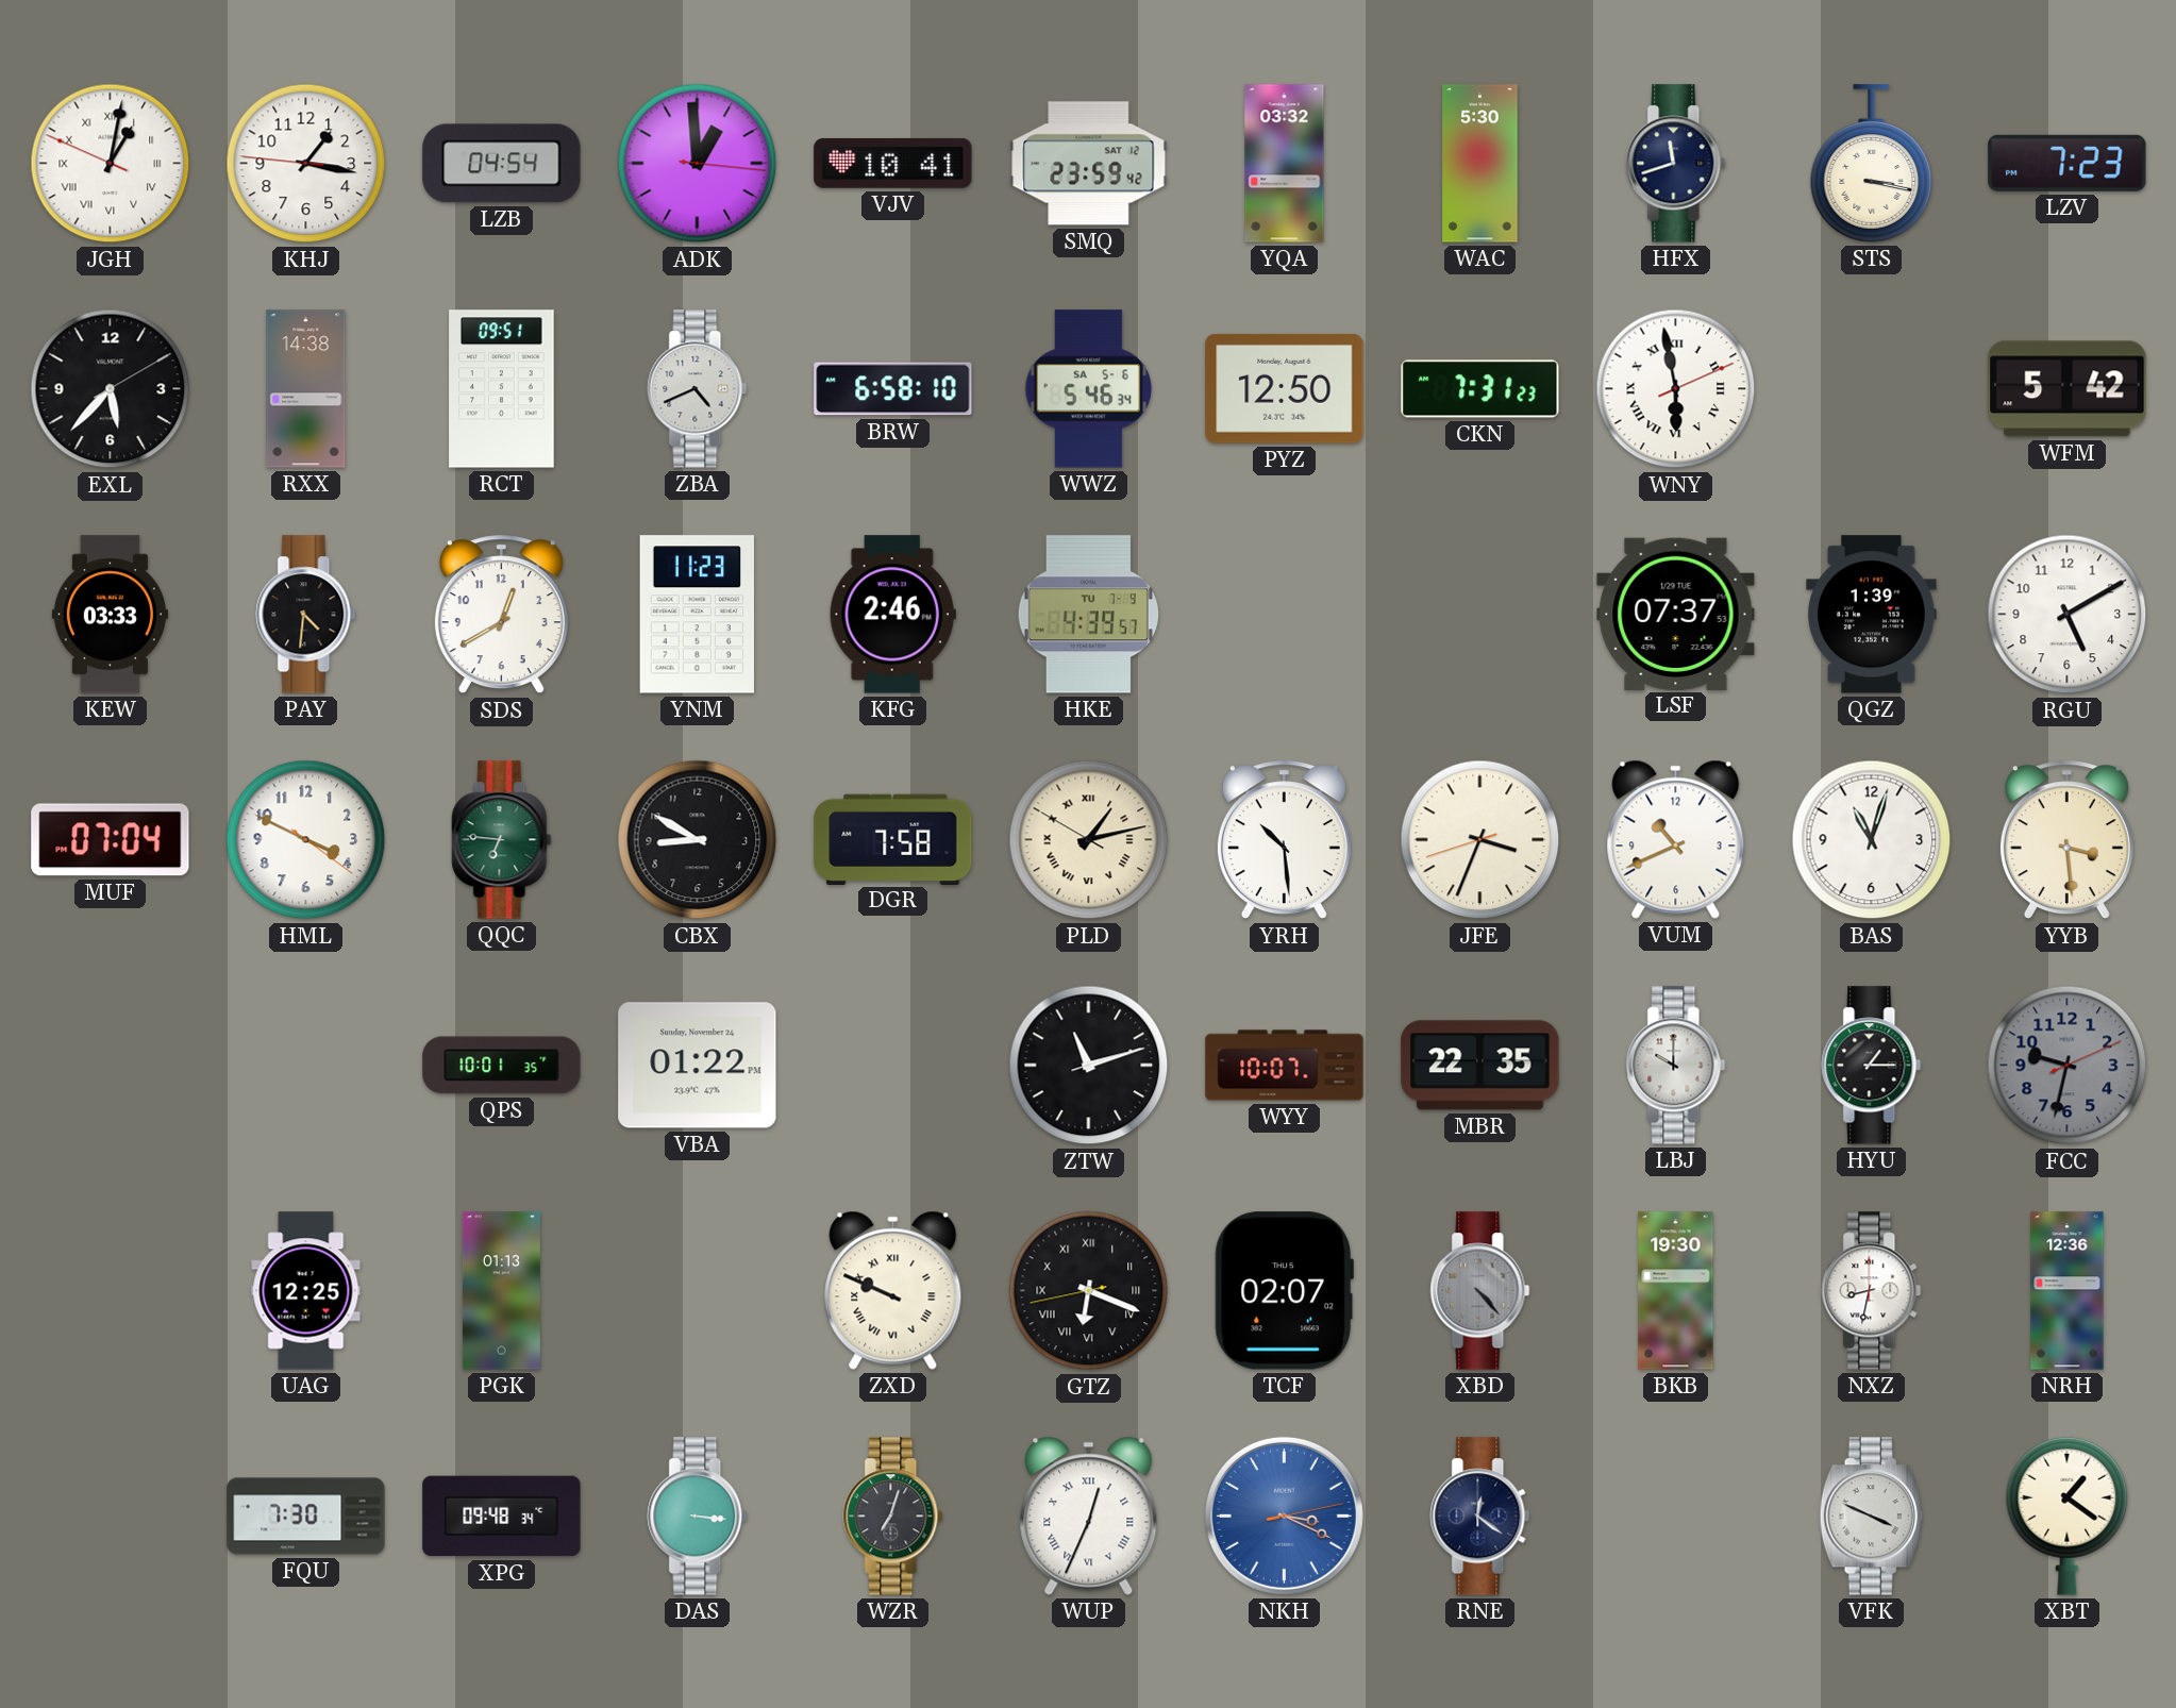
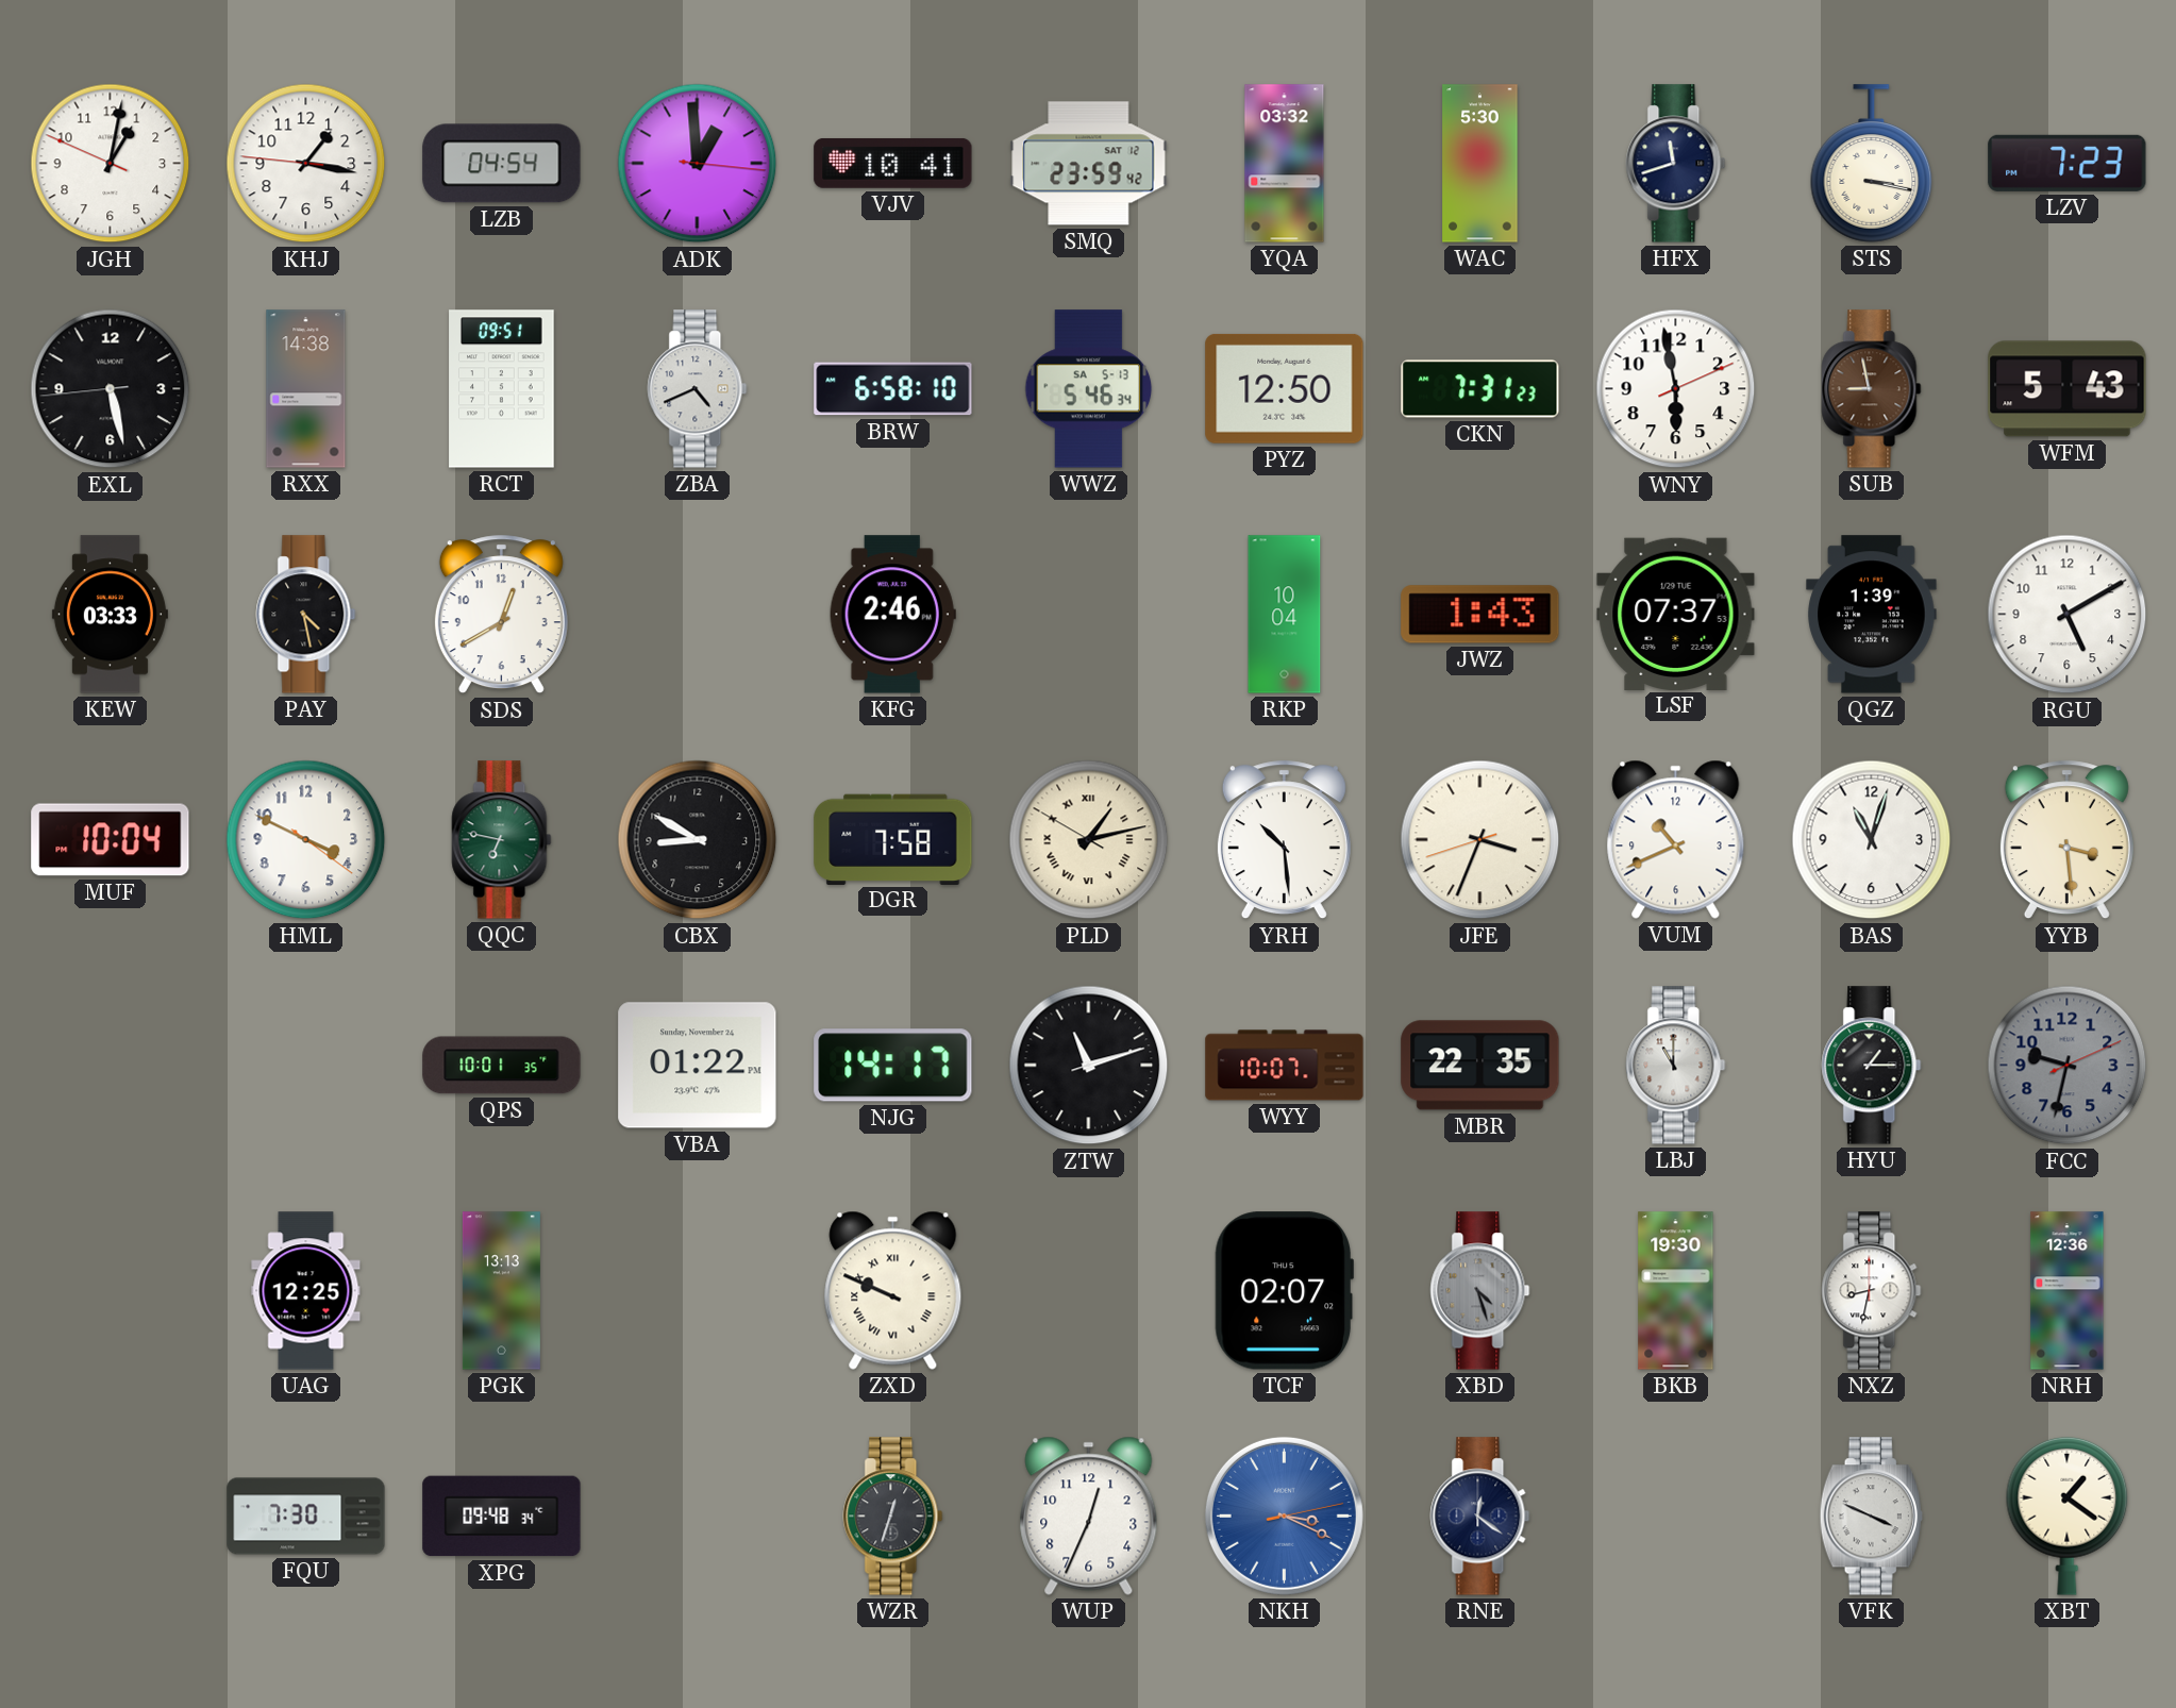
JGH numerals: Roman -> Arabic
EXL: 5:37 -> 5:27
WWZ date: SA 5-6 -> SA 5-13
WNY numerals: Roman -> Arabic
SUB: none -> 8:58
WFM: 5:42 -> 5:43
PAY: 4:31 -> 4:28
YNM: 11:23 -> none
HKE: 4:39 -> none
RKP: none -> 10:04
JWZ: none -> 1:43
MUF: 07:04 -> 10:04
QQC: 6:46 -> 6:47
NJG: none -> 14:17
LBJ: 10:00 -> 11:00
PGK: 01:13 -> 13:13
GTZ: 6:18 -> none
XBD: 4:23 -> 4:27
DAS: 3:16 -> none
WZR: 7:03 -> 12:33
WUP numerals: Roman -> Arabic
